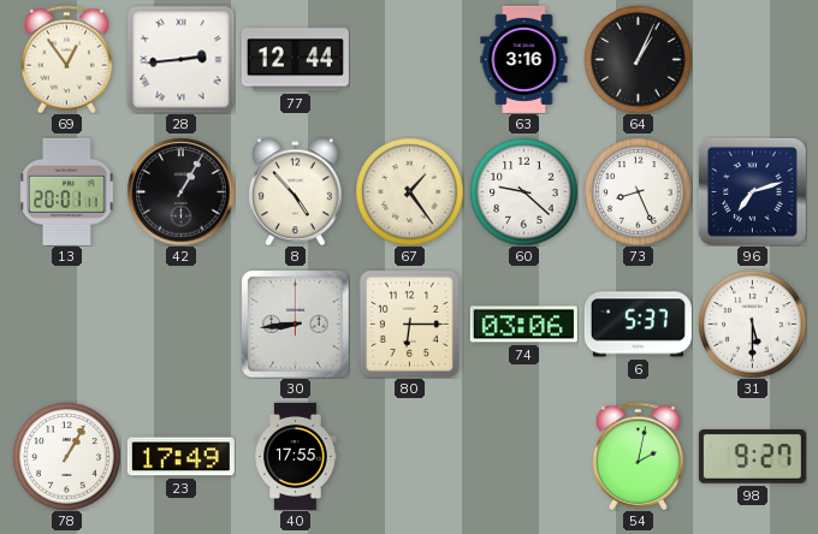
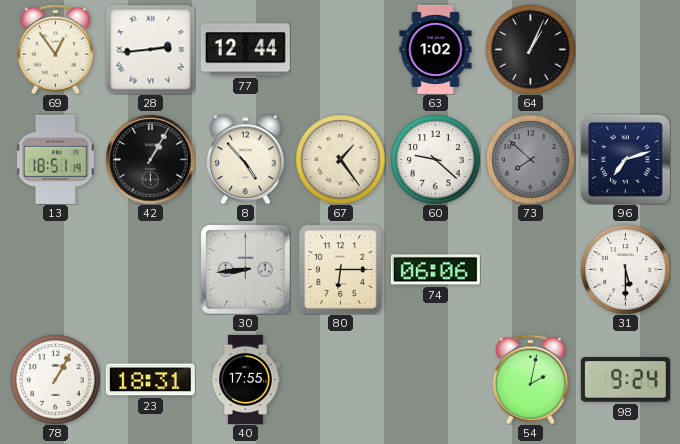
63: 3:16 -> 1:02
13: 20:01 -> 18:51
73: 8:26 -> 7:52
73 dial: white -> grey
74: 03:06 -> 06:06
6: 5:37 -> none
23: 17:49 -> 18:31
98: 9:27 -> 9:24
